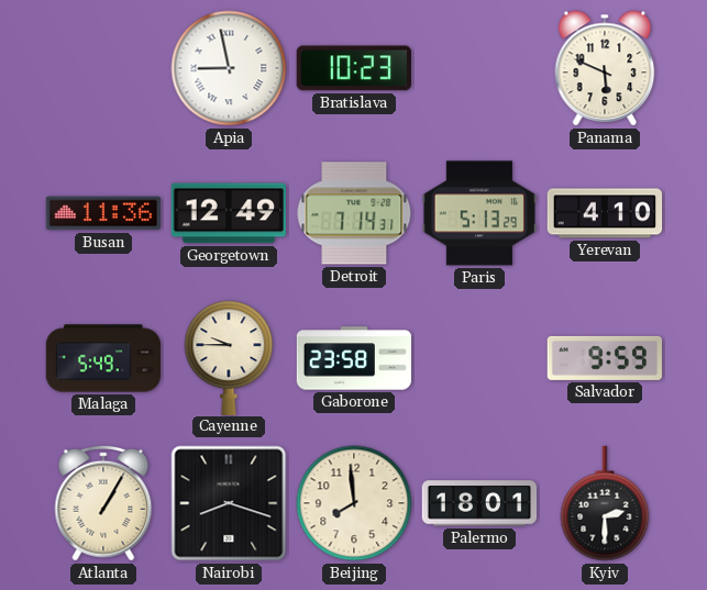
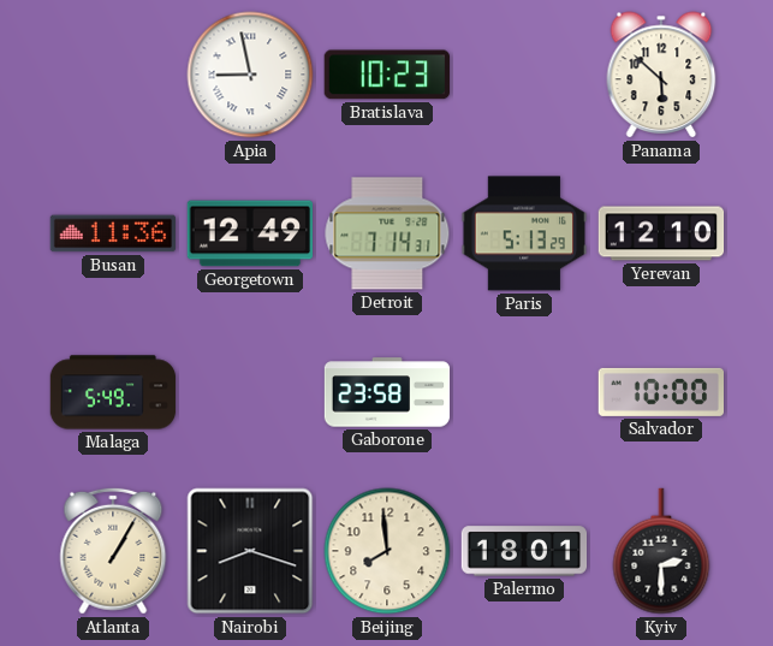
Panama: 5:49 -> 5:52
Yerevan: 4:10 -> 12:10
Cayenne: 9:45 -> none
Salvador: 9:59 -> 10:00
